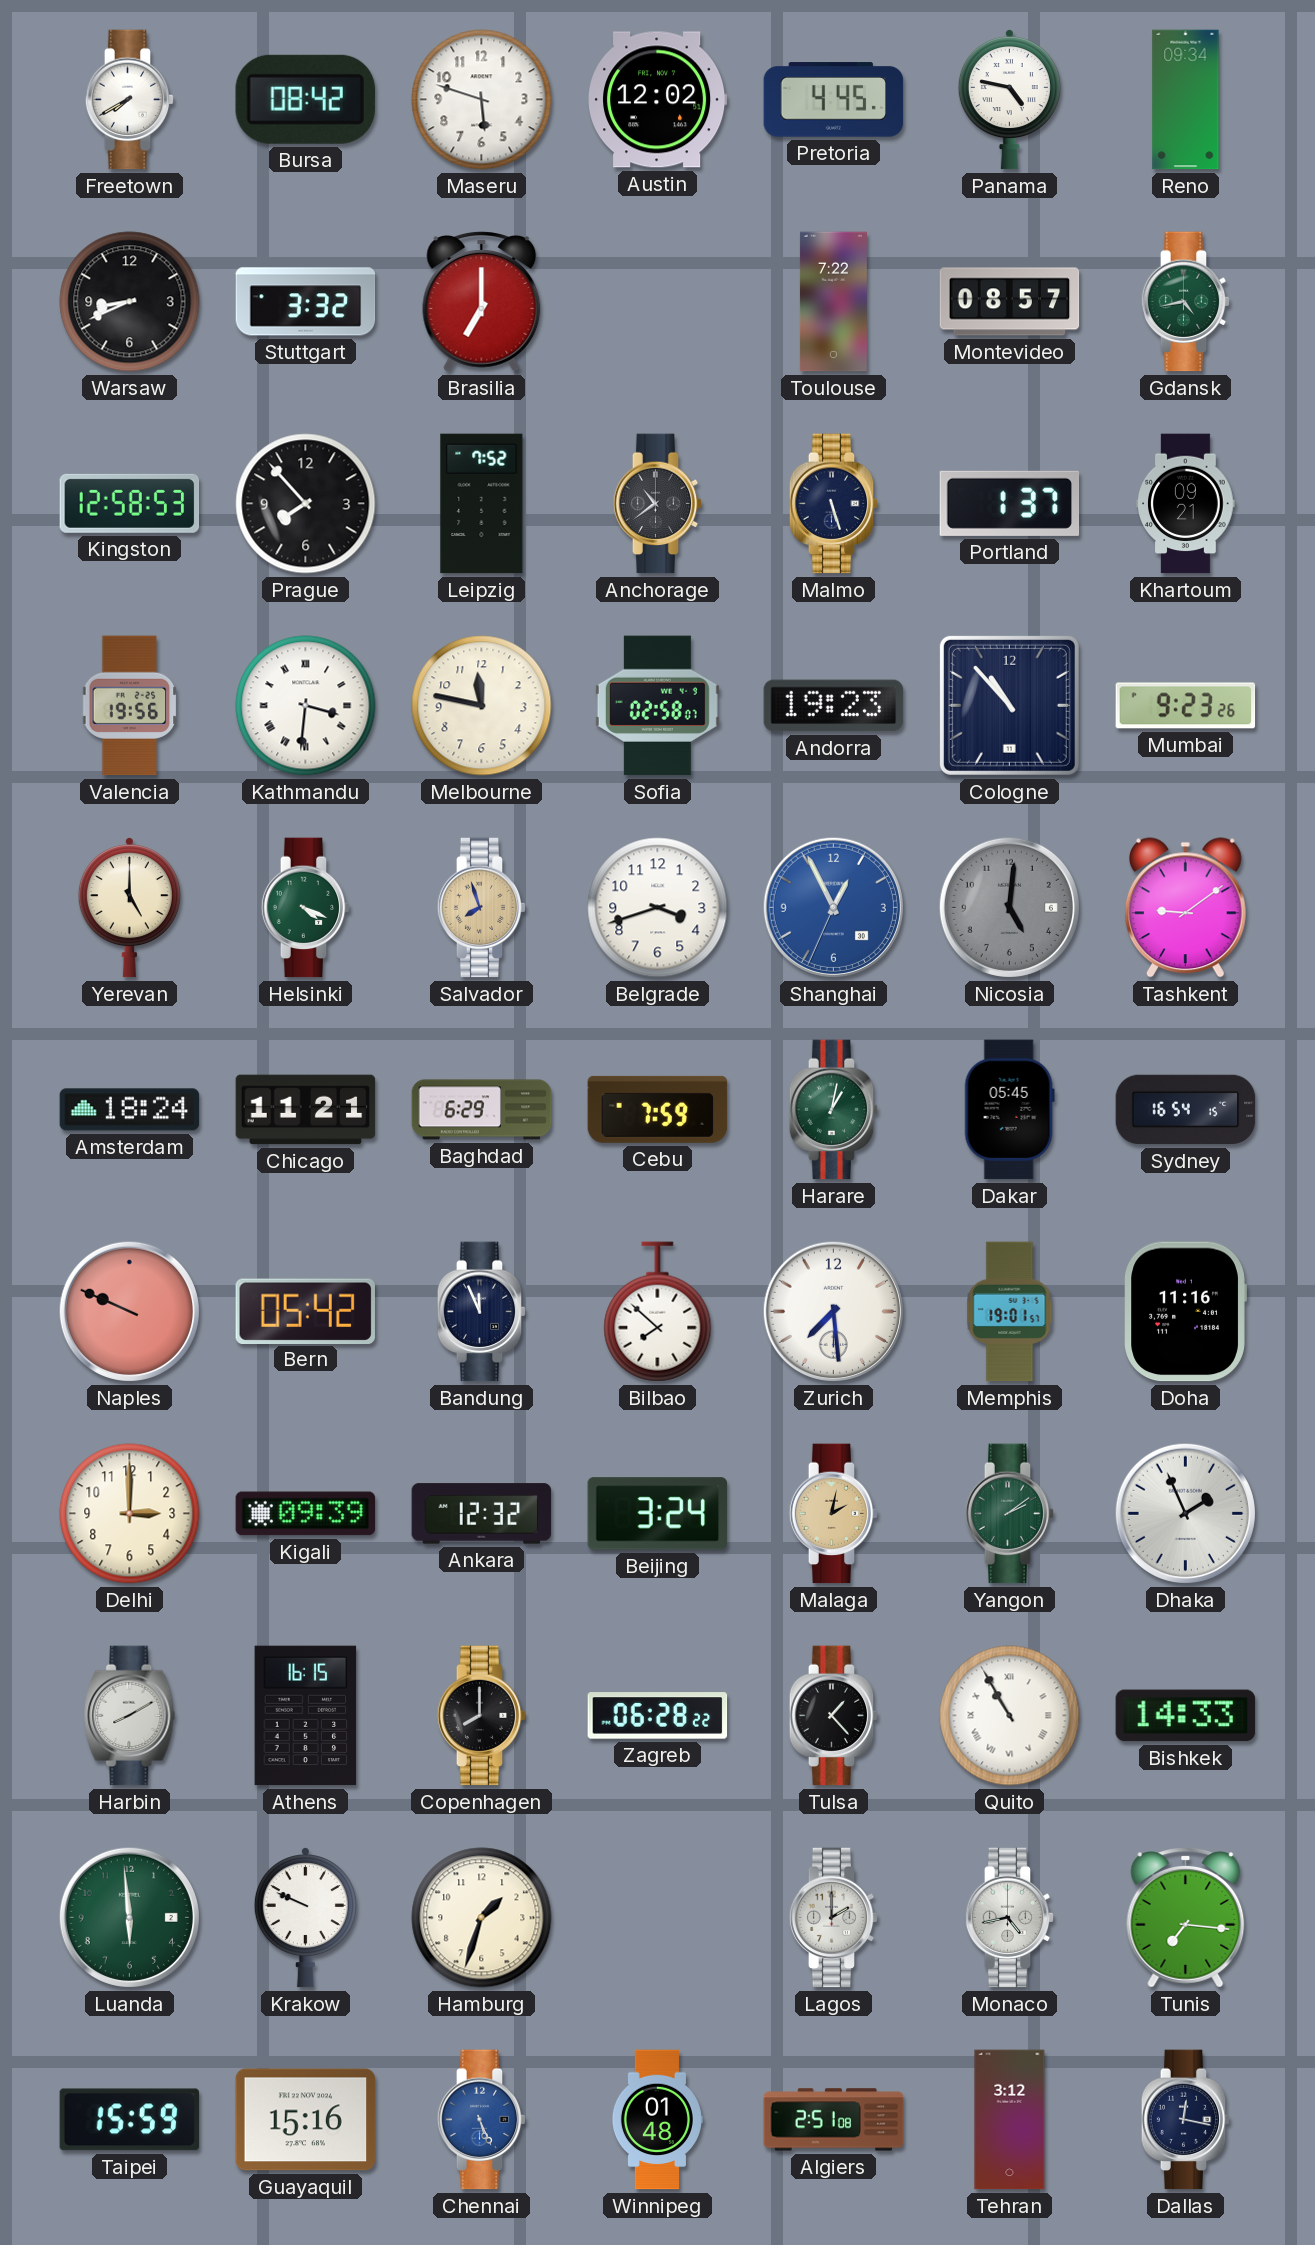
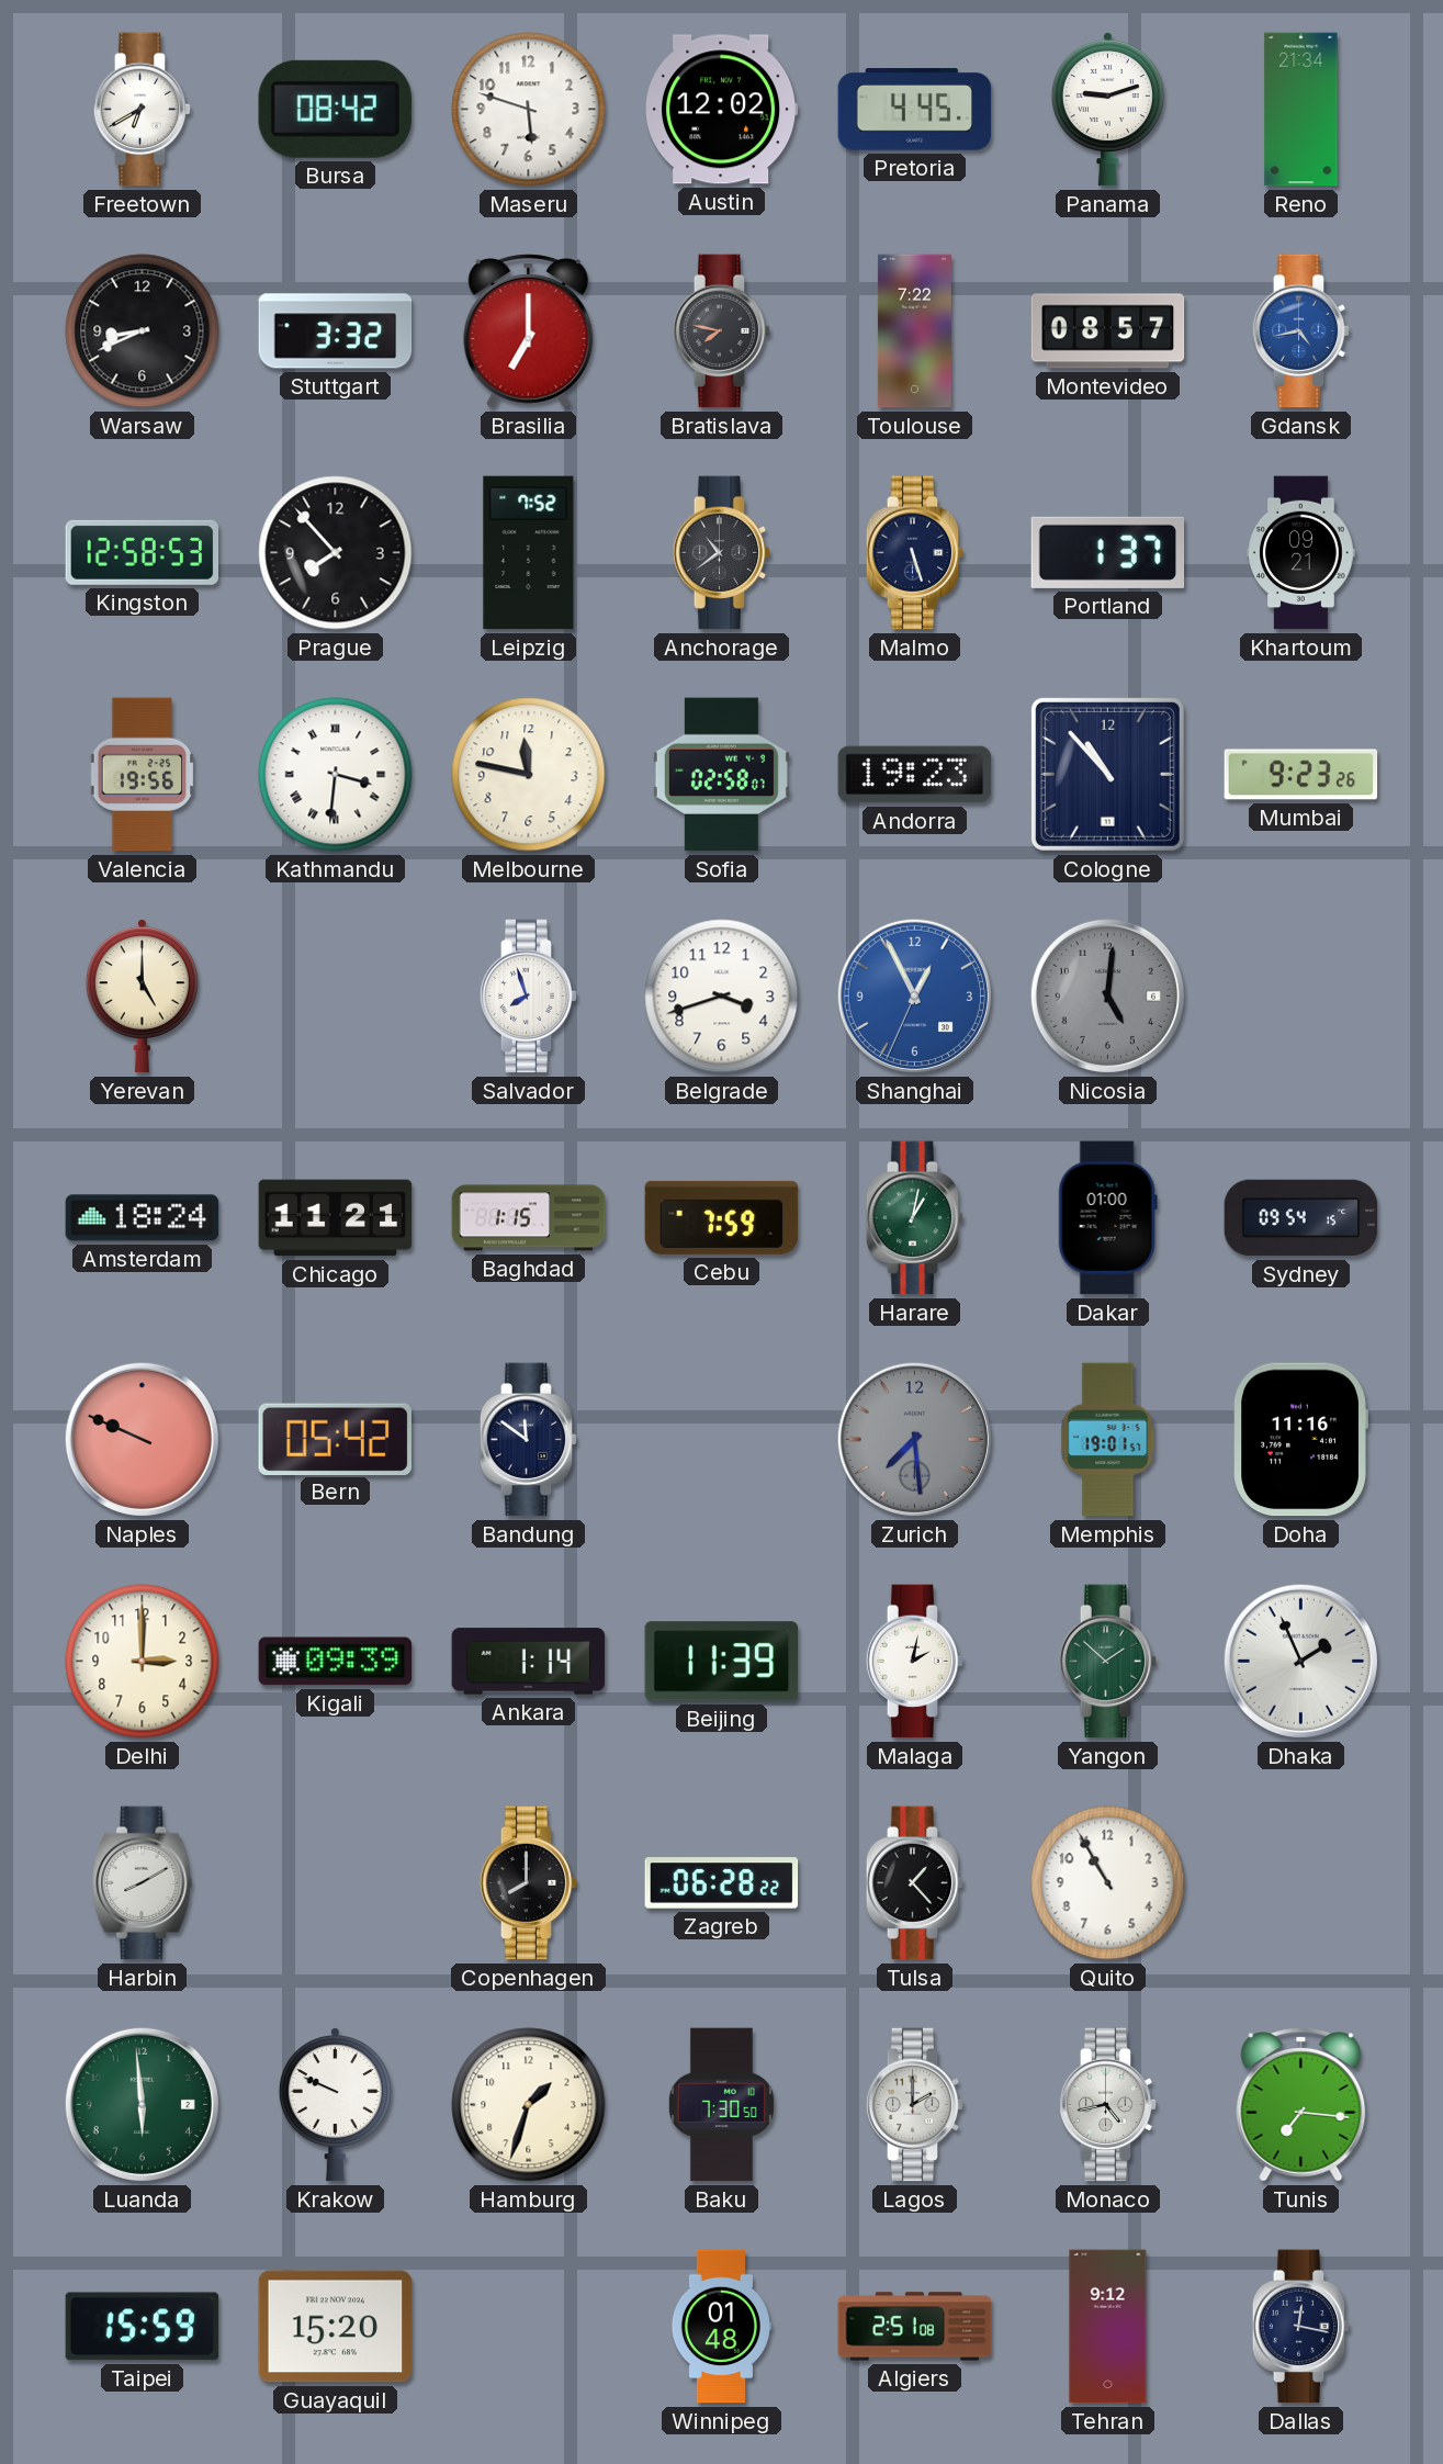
Freetown: 7:40 -> 6:40
Panama: 4:47 -> 9:12
Reno: 09:34 -> 21:34
Bratislava: none -> 7:47
Gdansk dial: green -> blue
Helsinki: 4:19 -> none
Salvador dial: champagne -> white
Tashkent: 9:09 -> none
Baghdad: 6:29 -> 1:15
Dakar: 05:45 -> 01:00
Sydney: 16:54 -> 09:54
Bandung: 11:56 -> 11:51
Bilbao: 7:52 -> none
Zurich dial: white -> grey
Ankara: 12:32 -> 1:14
Beijing: 3:24 -> 11:39
Malaga dial: champagne -> white
Yangon: 2:09 -> 1:52
Athens: 16:15 -> none
Quito numerals: Roman -> Arabic
Bishkek: 14:33 -> none
Baku: none -> 7:30
Guayaquil: 15:16 -> 15:20
Chennai: 5:26 -> none
Tehran: 3:12 -> 9:12
